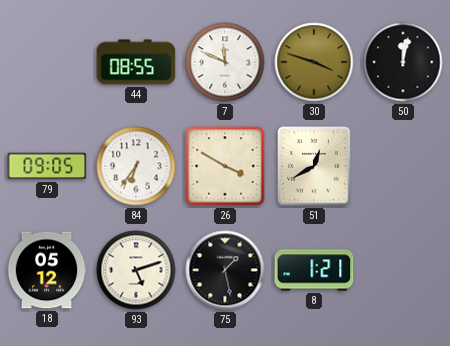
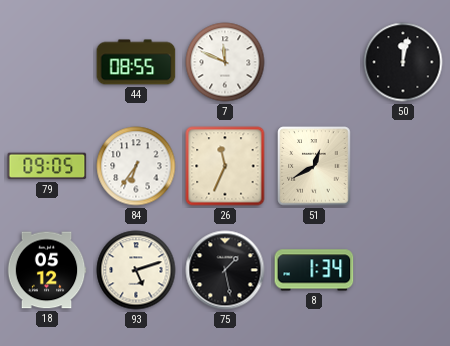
30: 3:48 -> none
26: 3:50 -> 11:34
8: 1:21 -> 1:34
